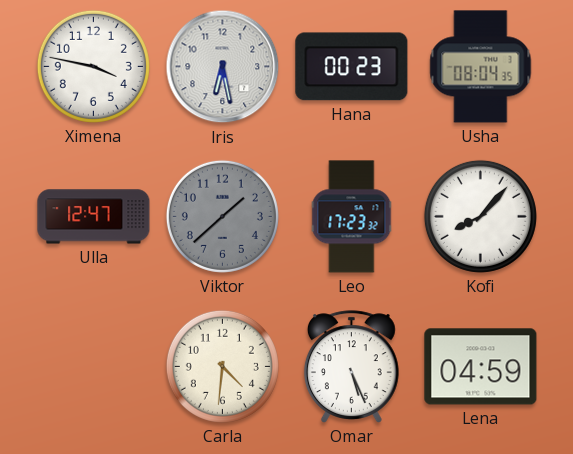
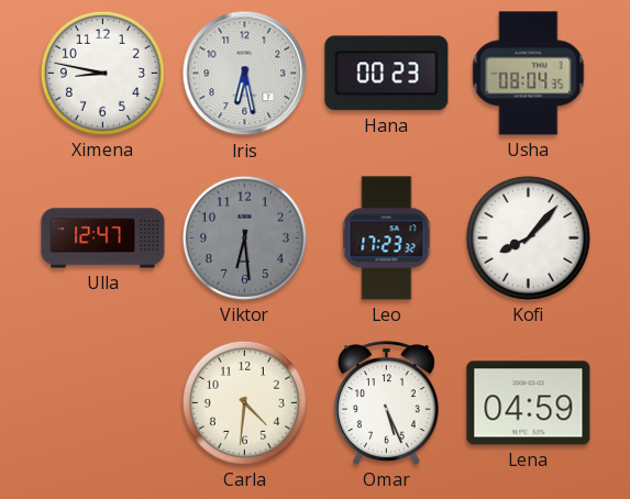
Ximena: 3:47 -> 8:47
Viktor: 1:38 -> 6:29
